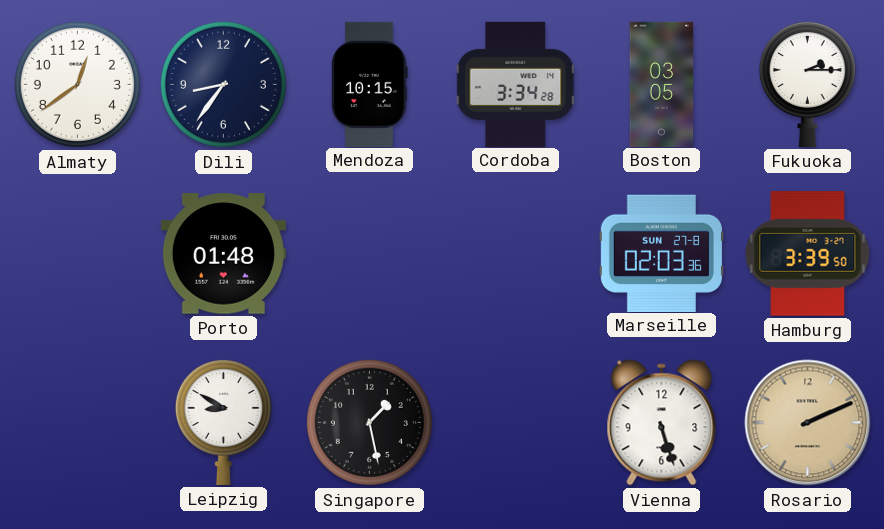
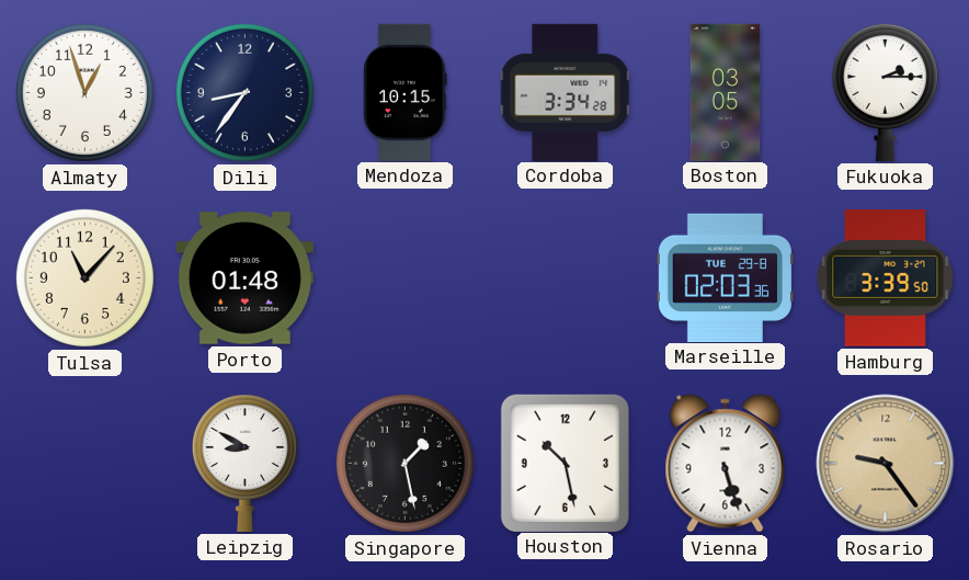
Almaty: 12:39 -> 12:57
Tulsa: none -> 11:07
Marseille date: SUN 27-8 -> TUE 29-8
Houston: none -> 10:28
Rosario: 2:11 -> 9:24
